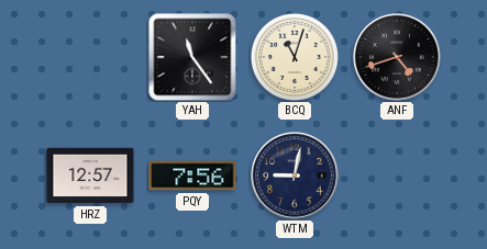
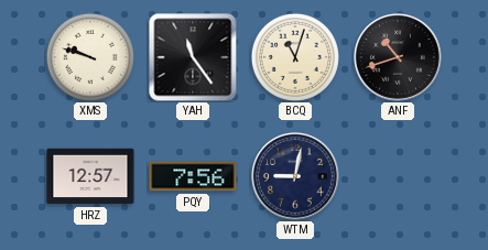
XMS: none -> 9:48
ANF: 4:42 -> 10:42
